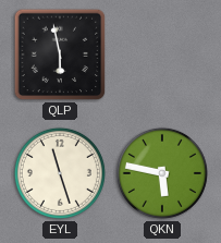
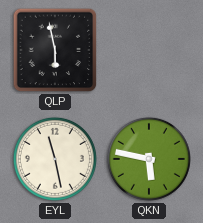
EYL: 11:27 -> 11:28
